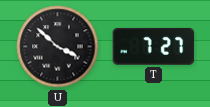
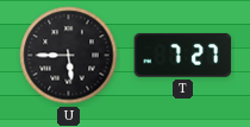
U: 3:52 -> 5:45
